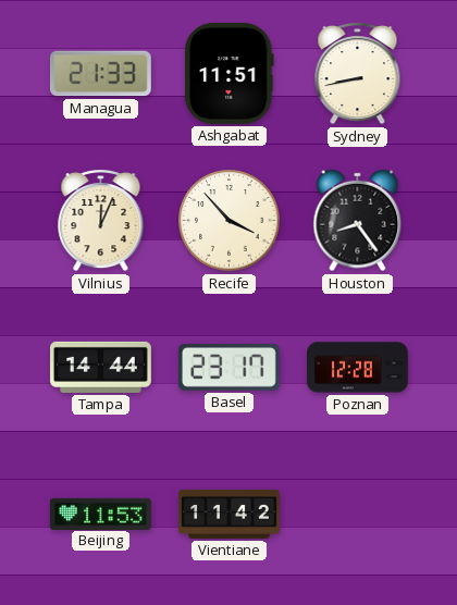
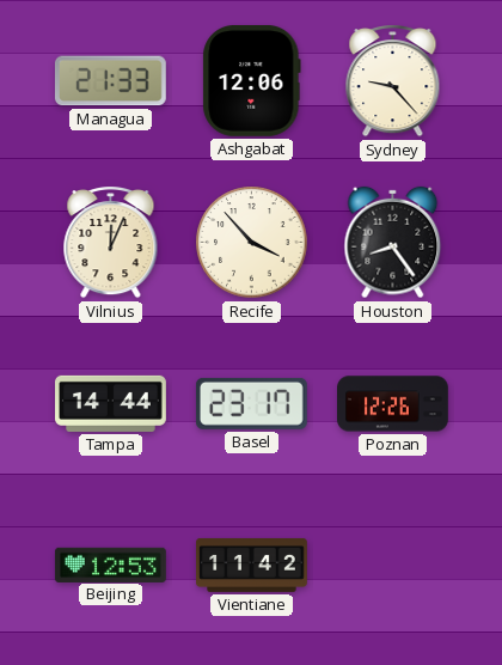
Ashgabat: 11:51 -> 12:06
Sydney: 8:43 -> 9:23
Poznan: 12:28 -> 12:26
Beijing: 11:53 -> 12:53
